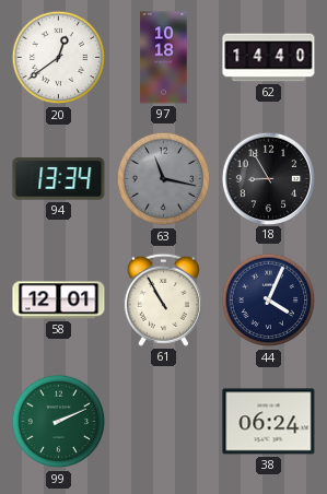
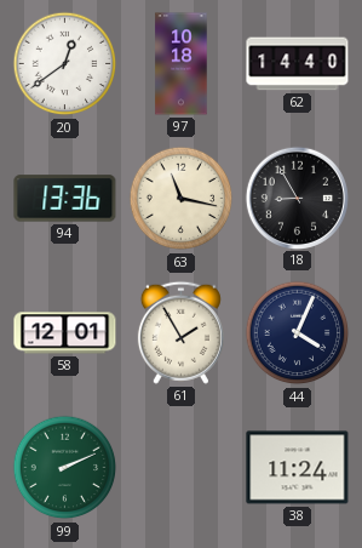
94: 13:34 -> 13:36
63 dial: grey -> cream
61: 10:55 -> 1:55
38: 06:24 -> 11:24
